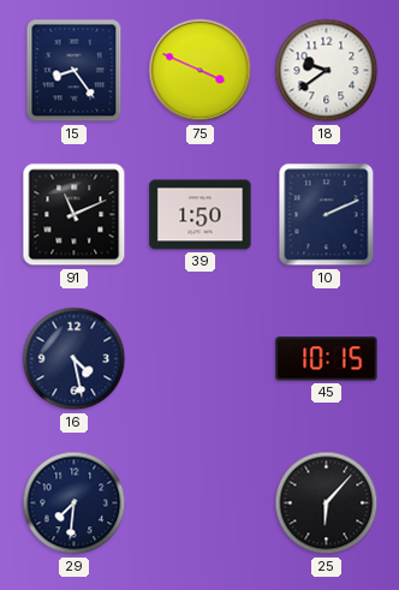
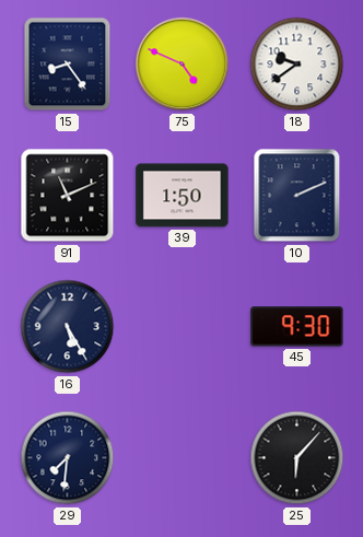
75: 3:49 -> 4:49
16: 4:28 -> 5:25
45: 10:15 -> 9:30
